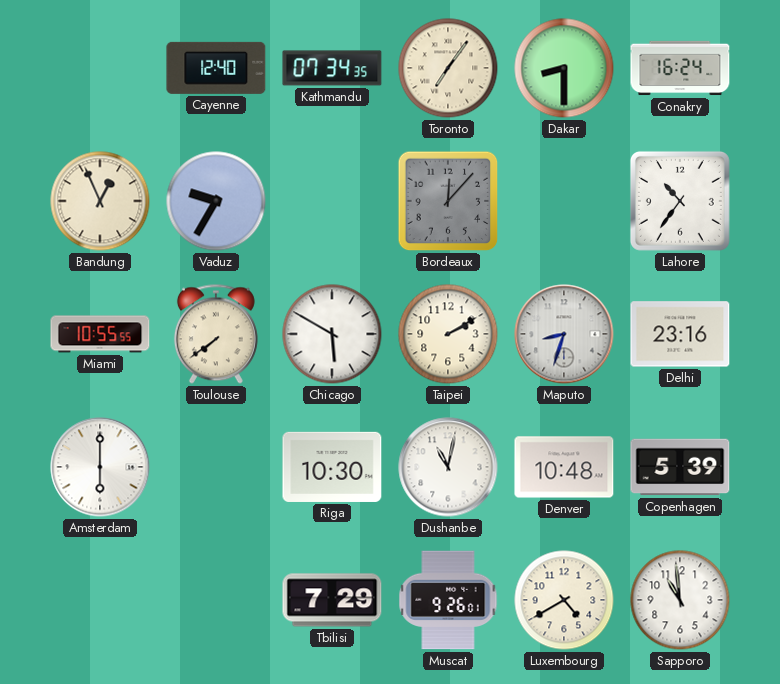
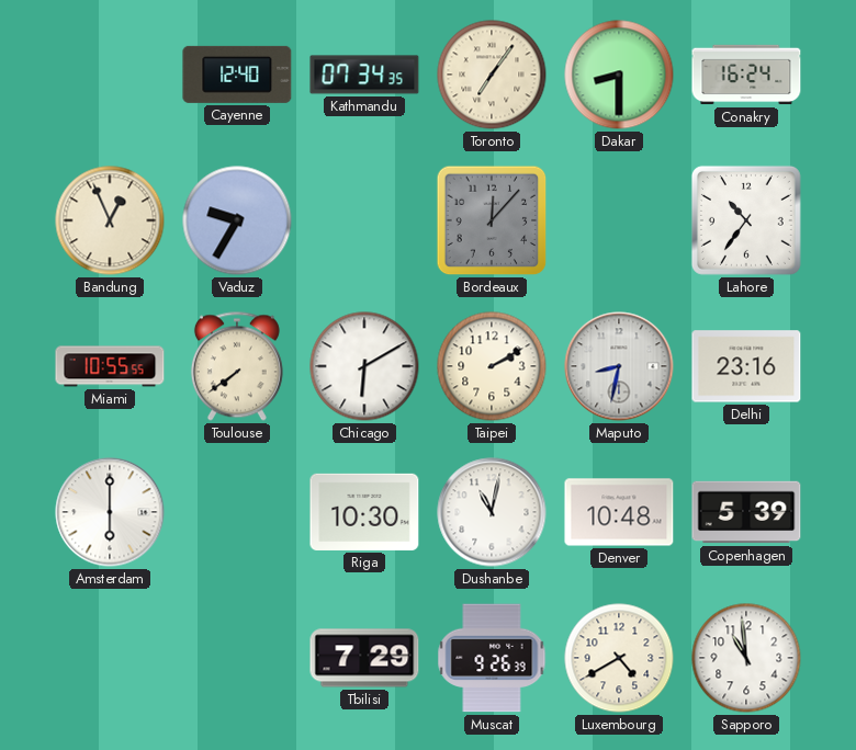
Chicago: 5:50 -> 6:10
Maputo: 8:33 -> 8:32
Muscat: 9:26:01 -> 9:26:39
